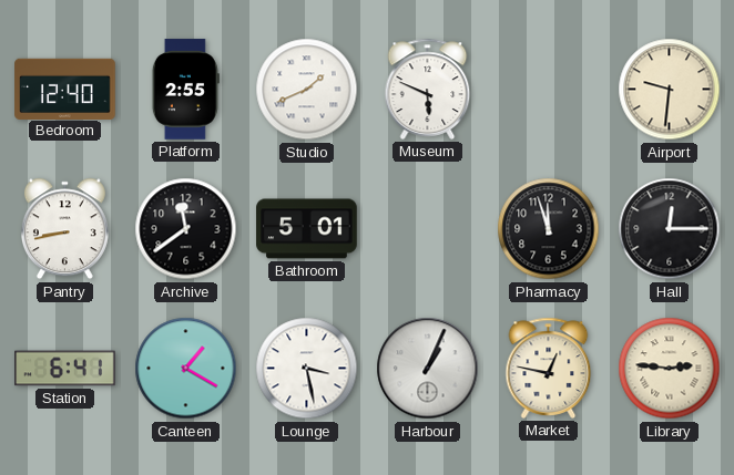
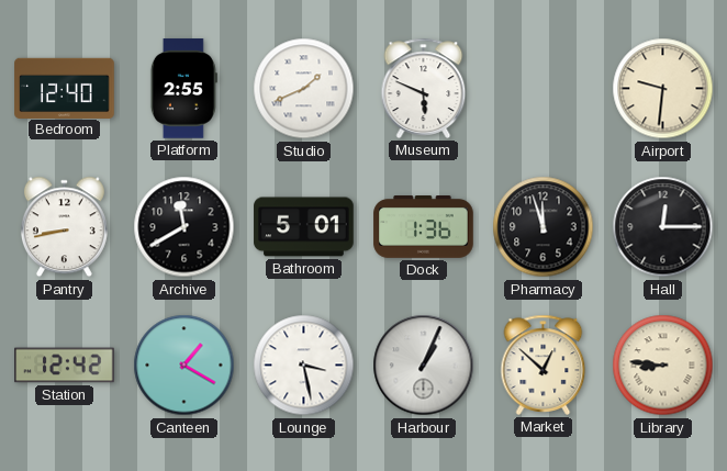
Archive: 11:39 -> 11:40
Dock: none -> 1:36
Station: 6:41 -> 12:42
Market: 12:47 -> 12:52
Library: 2:46 -> 8:46
